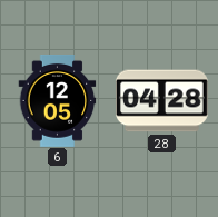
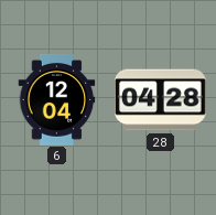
6: 12:05 -> 12:04
